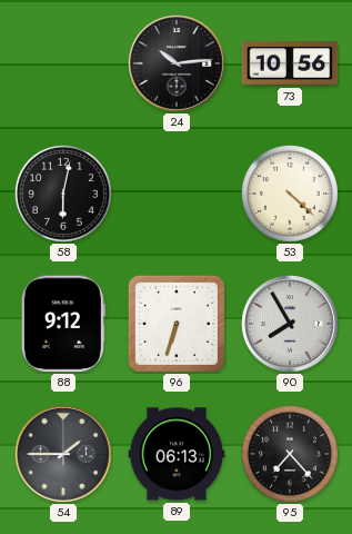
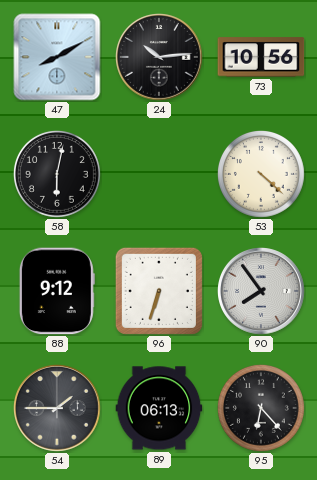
47: none -> 8:10
90: 7:55 -> 7:54
95: 7:23 -> 6:23
